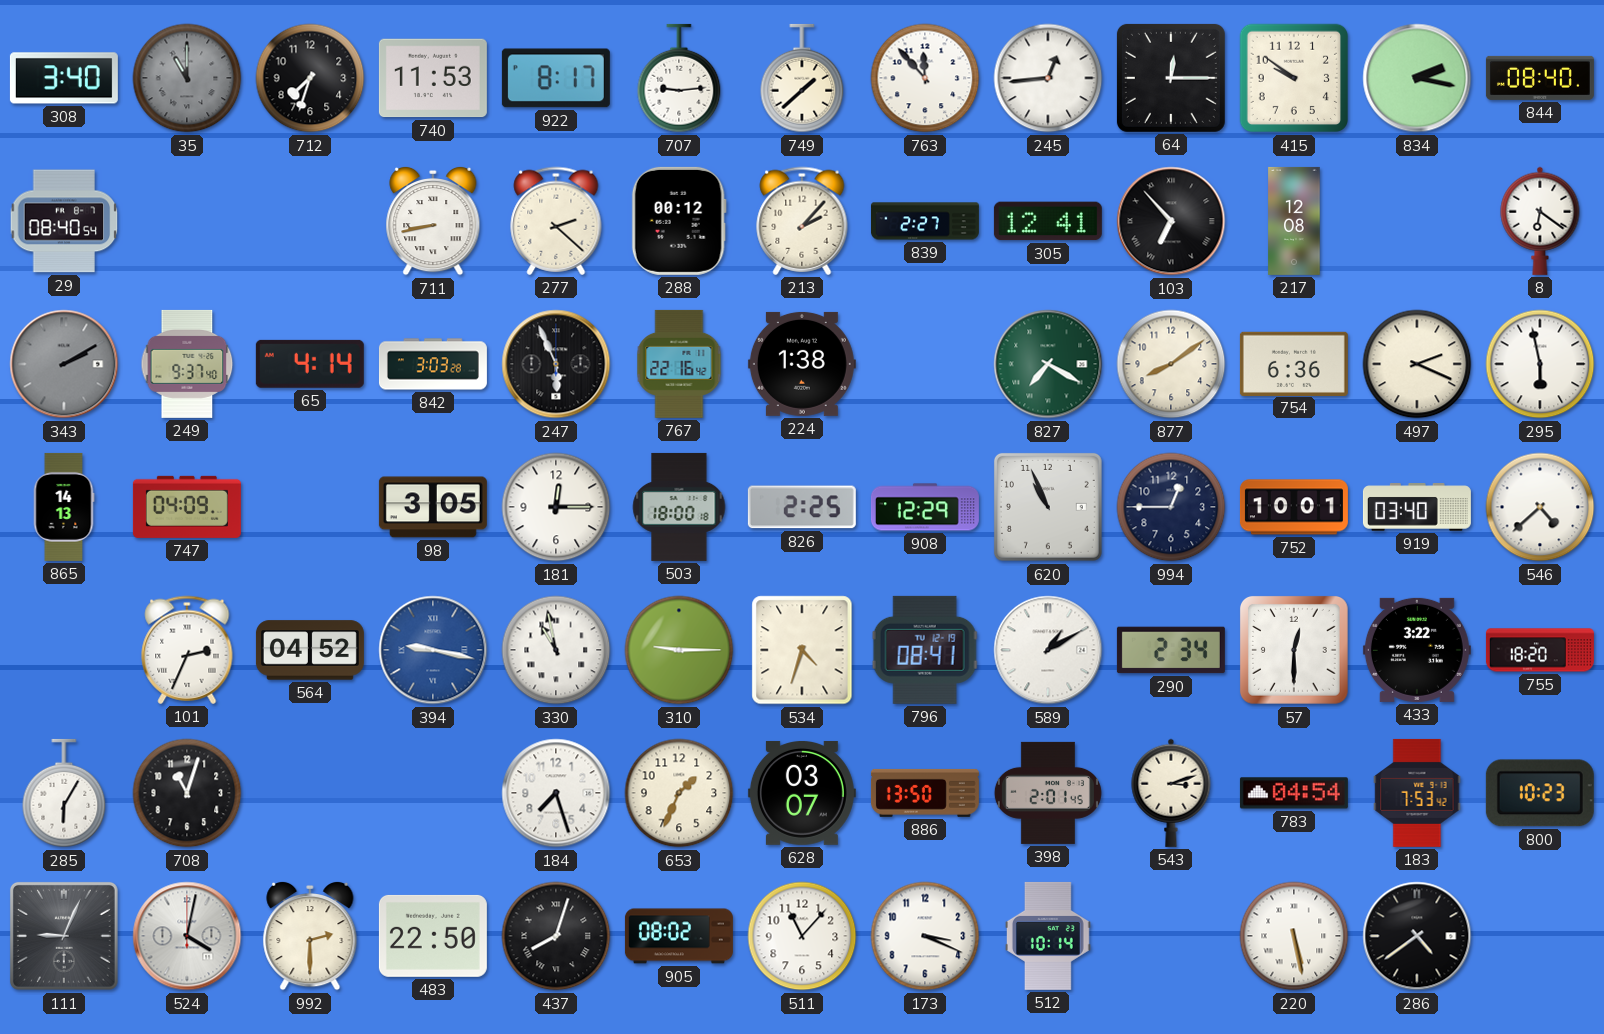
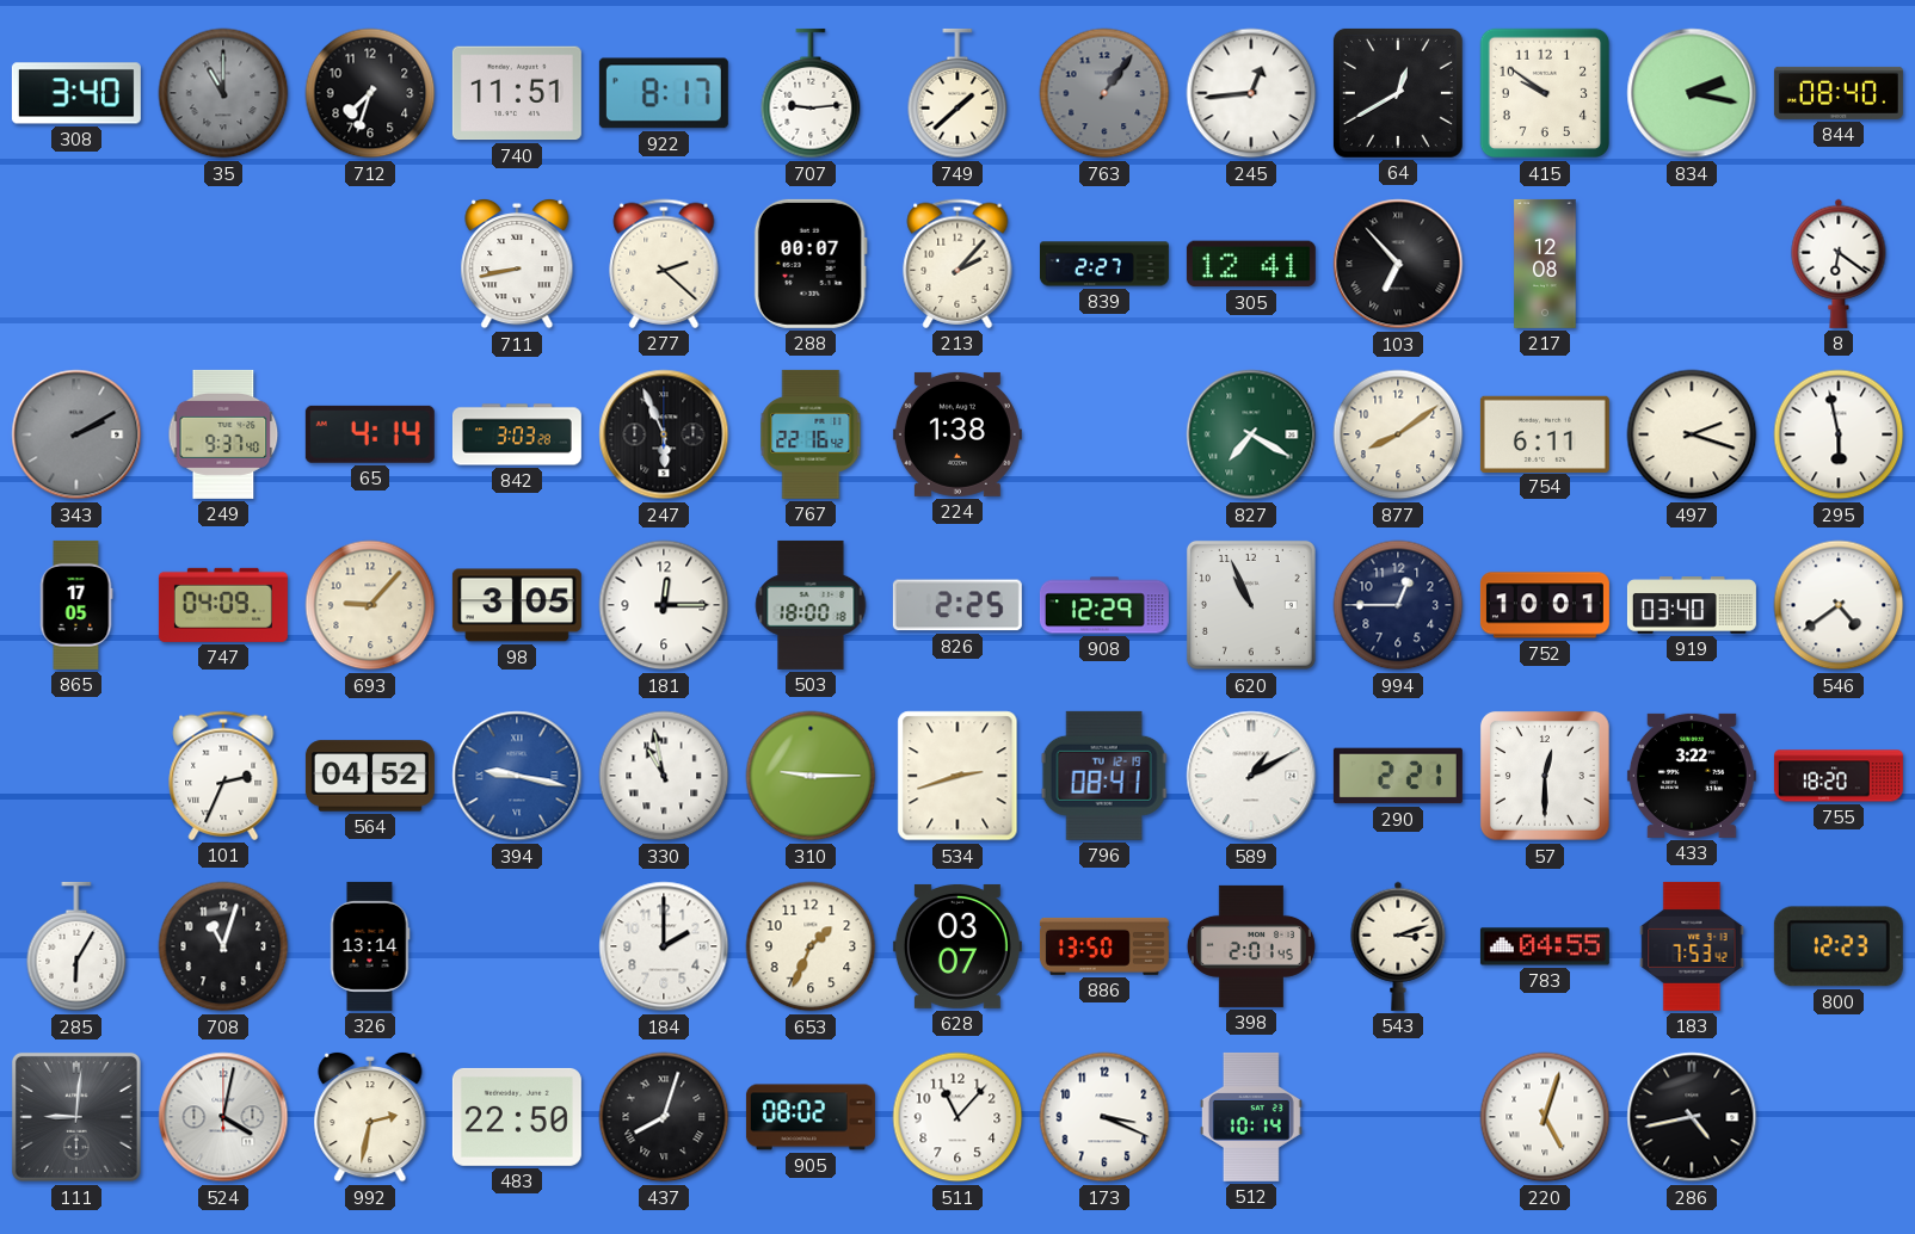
740: 11:53 -> 11:51
763: 11:53 -> 1:06
763 dial: white -> grey
64: 12:15 -> 12:40
29: 08:40 -> none
288: 00:12 -> 00:07
754: 6:36 -> 6:11
497: 2:19 -> 2:18
865: 14:13 -> 17:05
693: none -> 9:07
546: 4:38 -> 4:39
534: 4:33 -> 2:42
290: 2:34 -> 2:21
326: none -> 13:14
184: 7:27 -> 2:00
783: 04:54 -> 04:55
800: 10:23 -> 12:23
111: 9:04 -> 9:01
992: 2:30 -> 2:32
220: 5:28 -> 5:03
286: 4:39 -> 4:43
